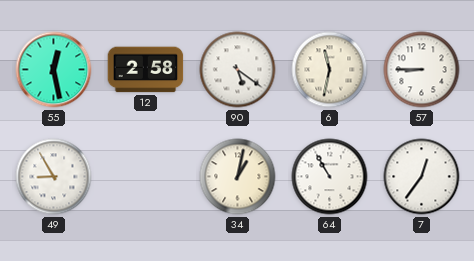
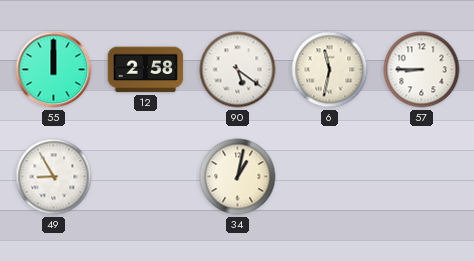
55: 12:28 -> 12:00
64: 10:55 -> none
7: 12:36 -> none
